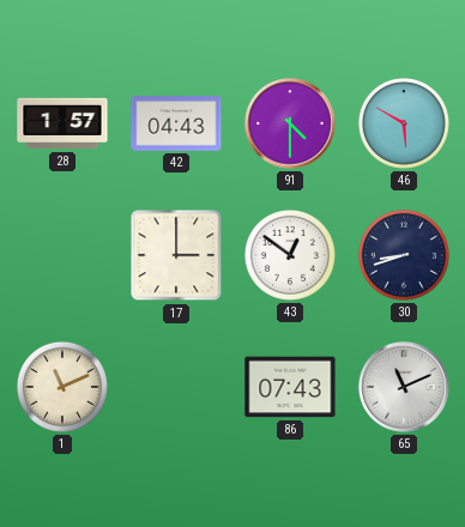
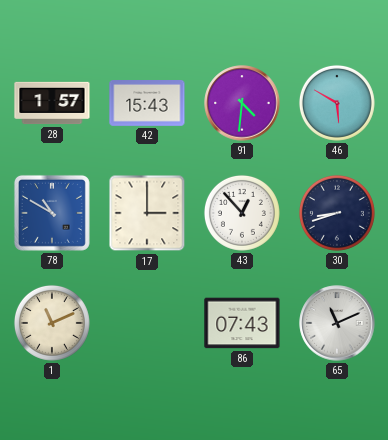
42: 04:43 -> 15:43
91: 4:30 -> 4:31
78: none -> 10:50
43: 12:51 -> 12:53
